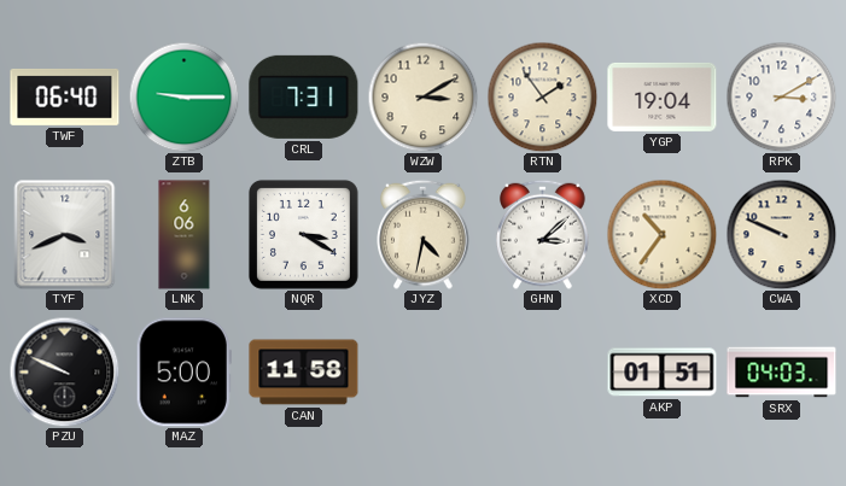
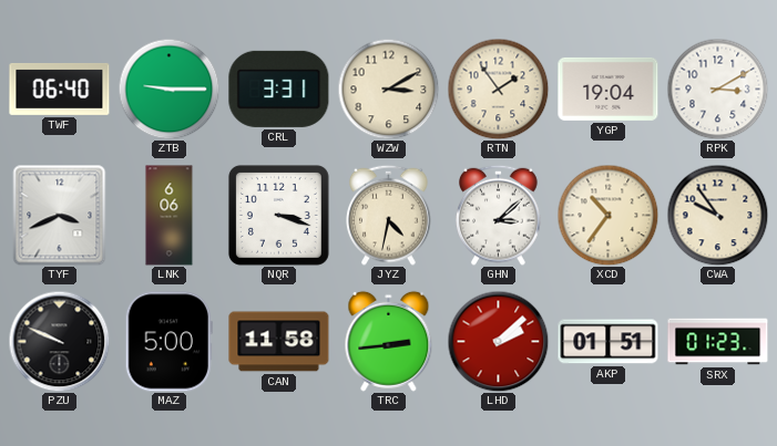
CRL: 7:31 -> 3:31
NQR: 3:20 -> 3:18
CWA: 9:49 -> 9:54
TRC: none -> 2:44
LHD: none -> 2:08
SRX: 04:03 -> 01:23
